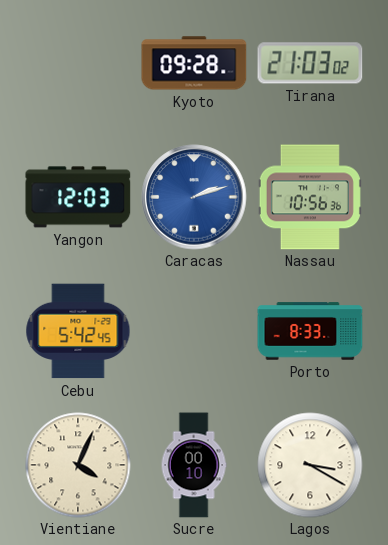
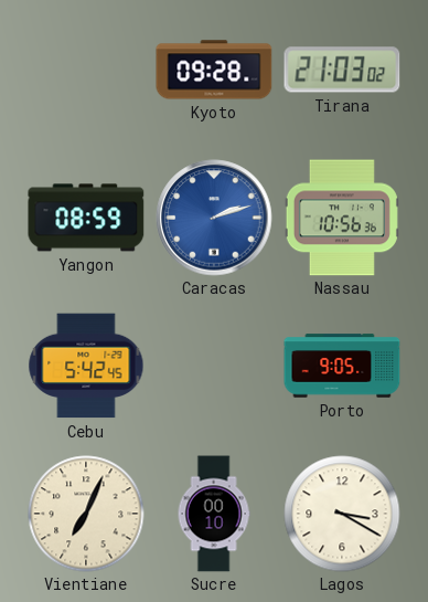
Yangon: 12:03 -> 08:59
Porto: 8:33 -> 9:05
Vientiane: 4:04 -> 7:04
